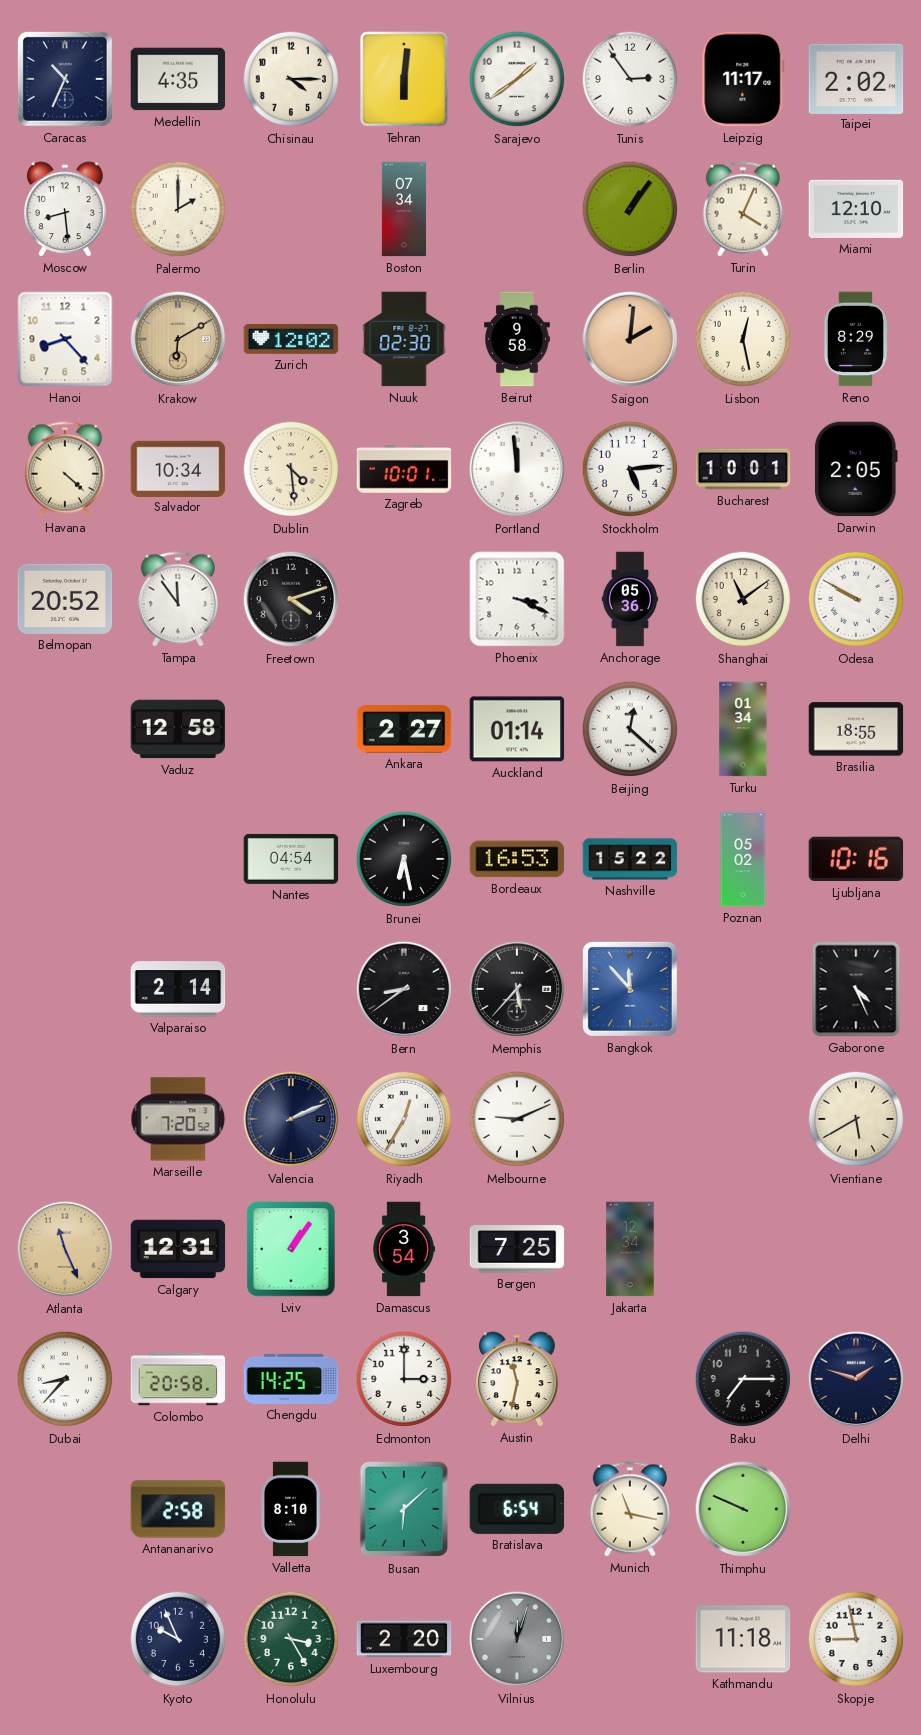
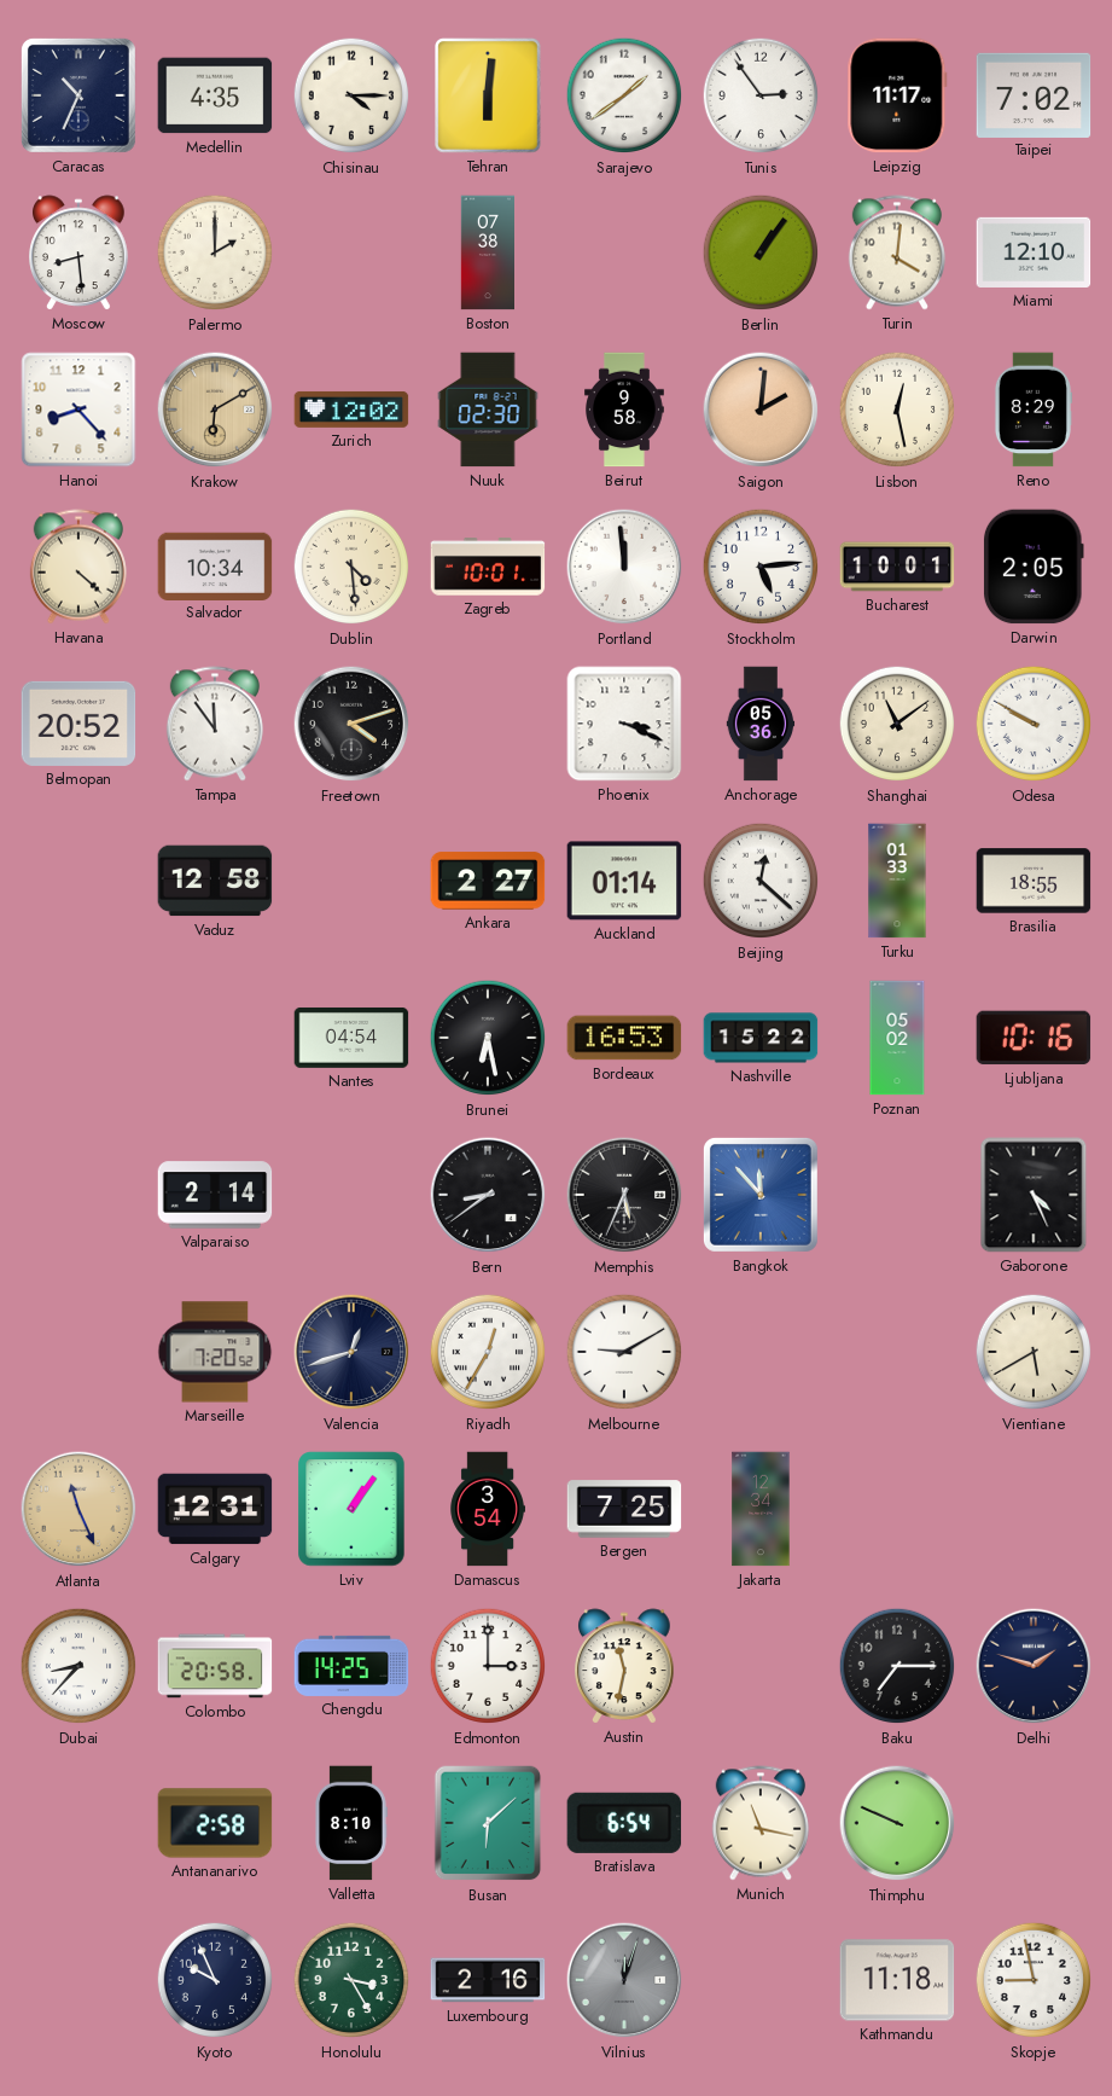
Taipei: 2:02 -> 7:02
Boston: 07:34 -> 07:38
Turin: 4:04 -> 4:01
Turku: 01:34 -> 01:33
Memphis: 5:37 -> 5:34
Valencia: 2:11 -> 12:42
Melbourne: 9:11 -> 9:10
Luxembourg: 2:20 -> 2:16
